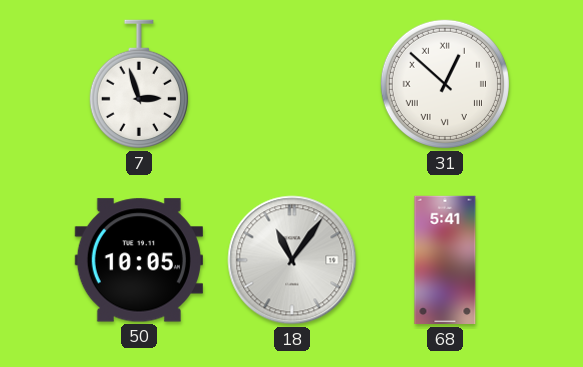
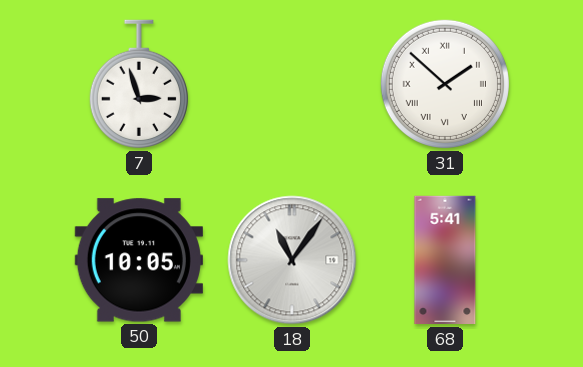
31: 12:52 -> 1:52
